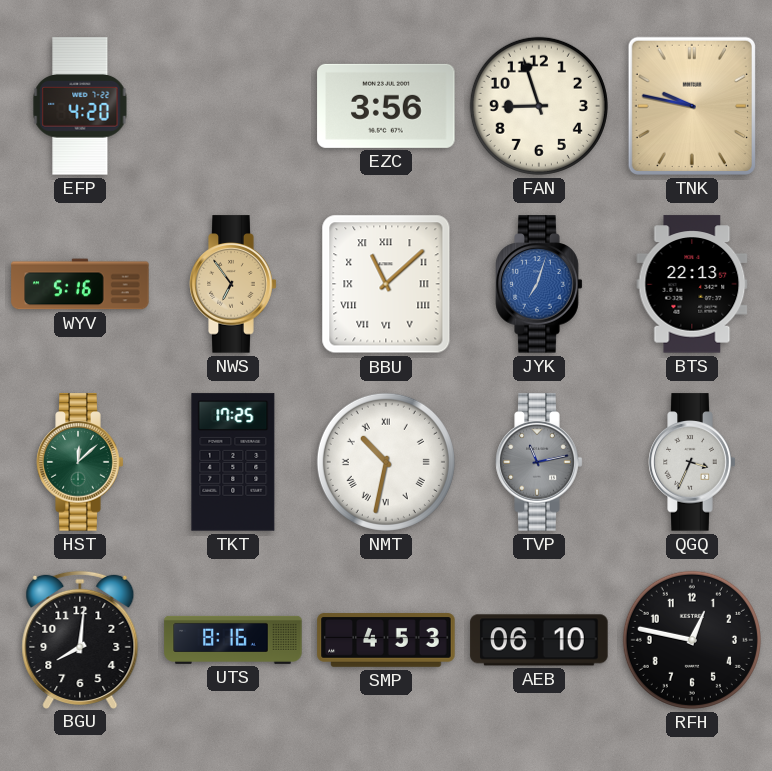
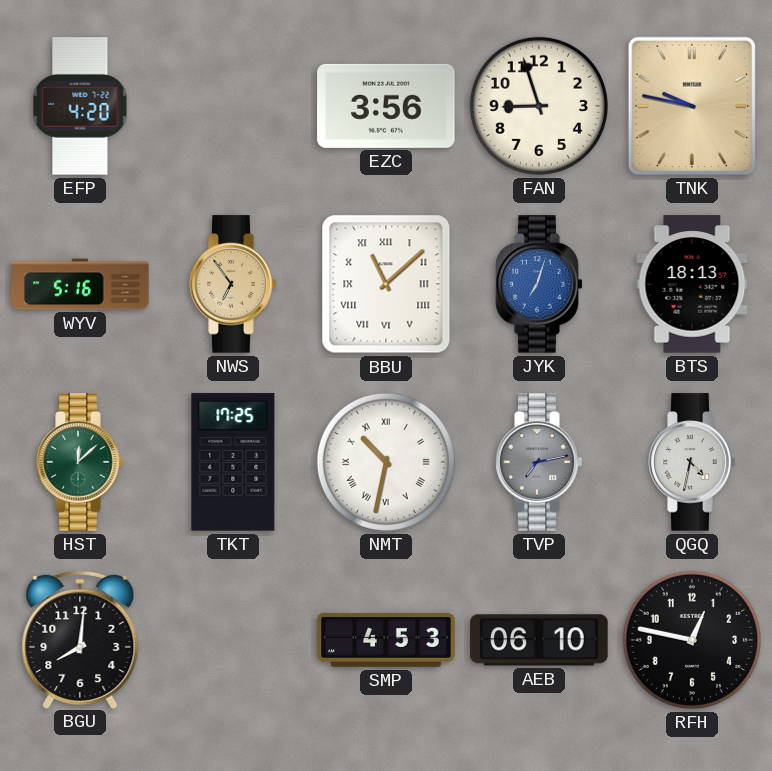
BTS: 22:13 -> 18:13
TVP: 11:13 -> 7:13
QGQ: 3:34 -> 4:32
UTS: 8:16 -> none
